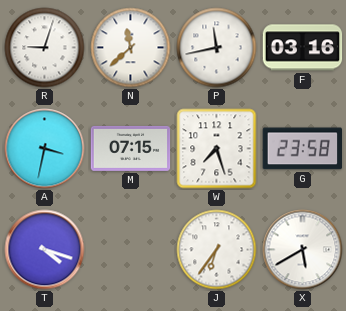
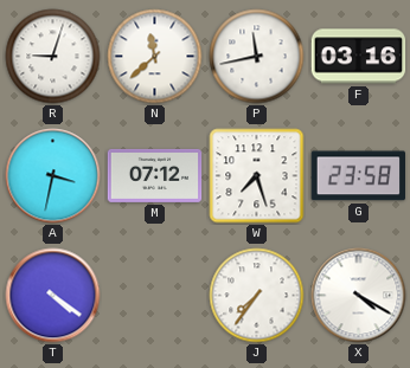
M: 07:15 -> 07:12
T: 4:18 -> 4:21
J: 6:36 -> 7:36
X: 5:40 -> 4:20
